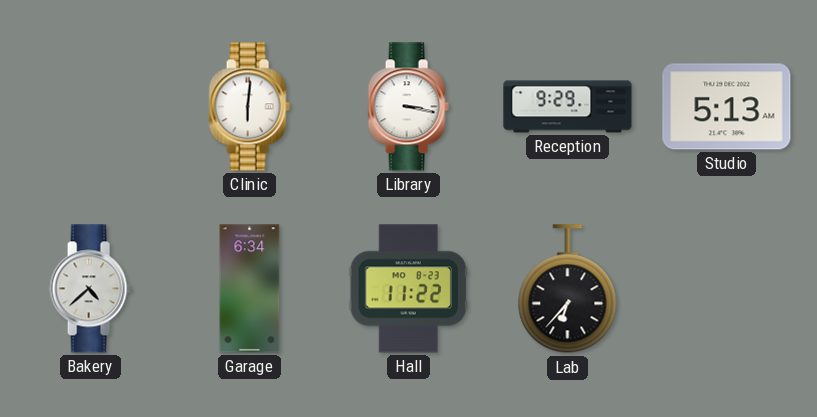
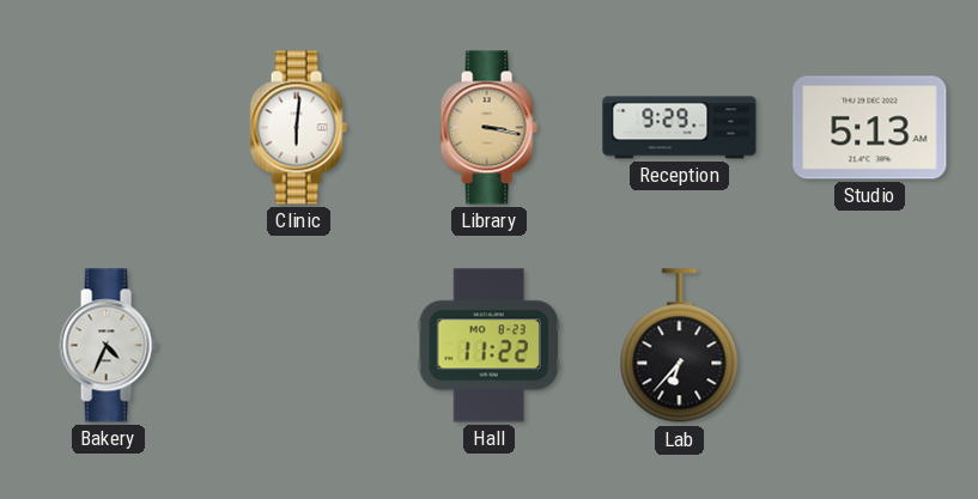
Library dial: white -> champagne
Bakery: 4:38 -> 4:34
Garage: 6:34 -> none
